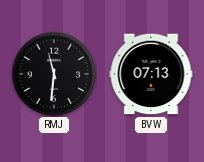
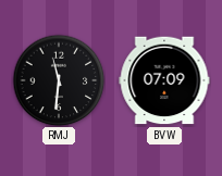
BVW: 07:13 -> 07:09
